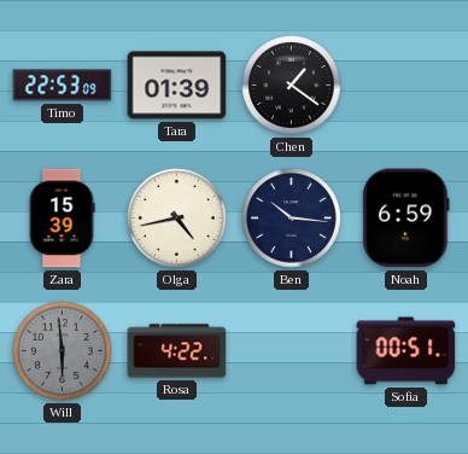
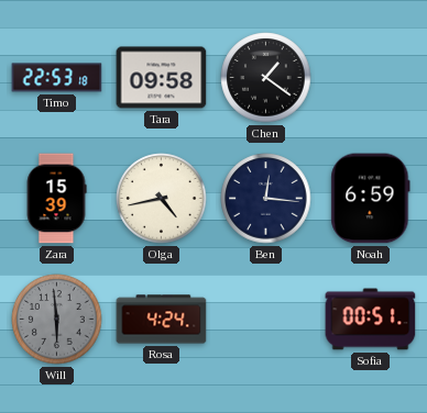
Timo: 22:53:09 -> 22:53:18
Tara: 01:39 -> 09:58
Ben: 10:16 -> 12:16
Rosa: 4:22 -> 4:24
